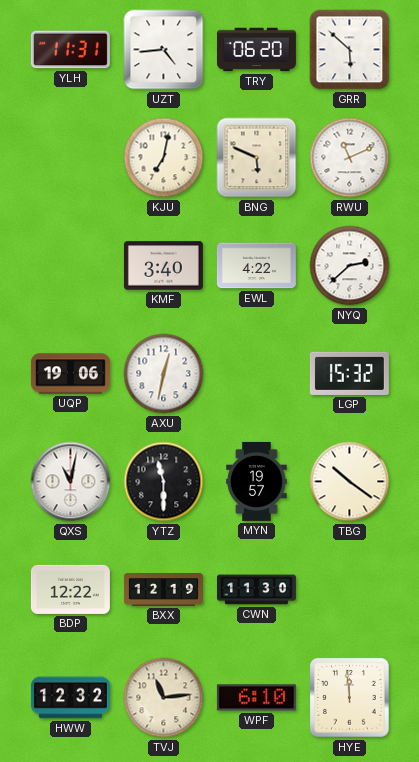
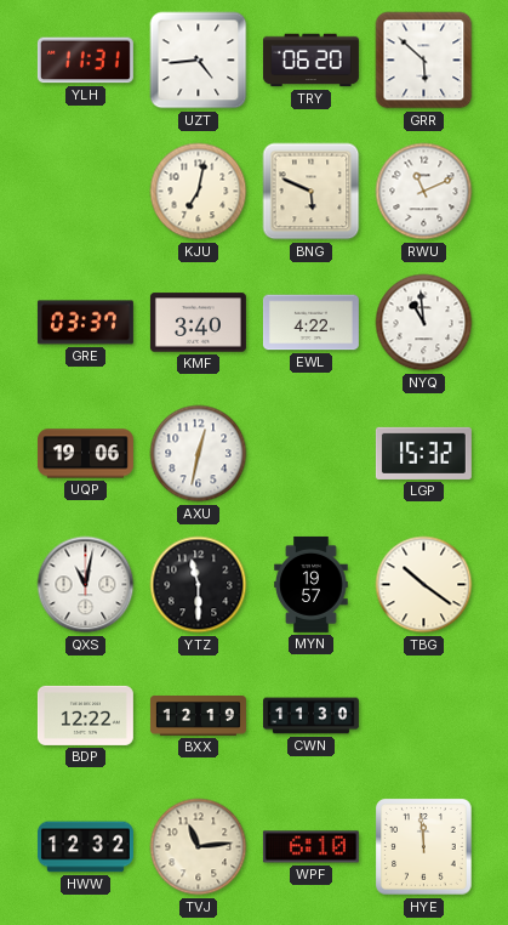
GRE: none -> 03:37
NYQ: 2:38 -> 10:59
